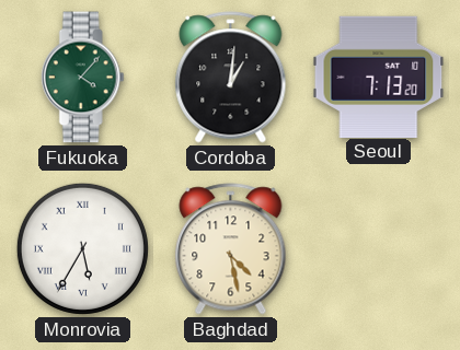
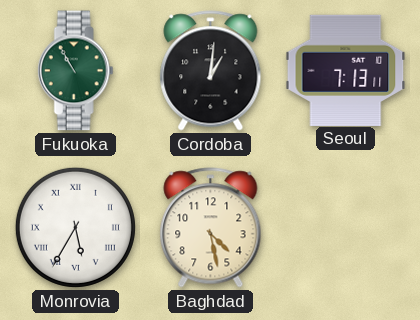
Fukuoka: 4:07 -> 10:55
Seoul: 7:13:20 -> 7:13:11
